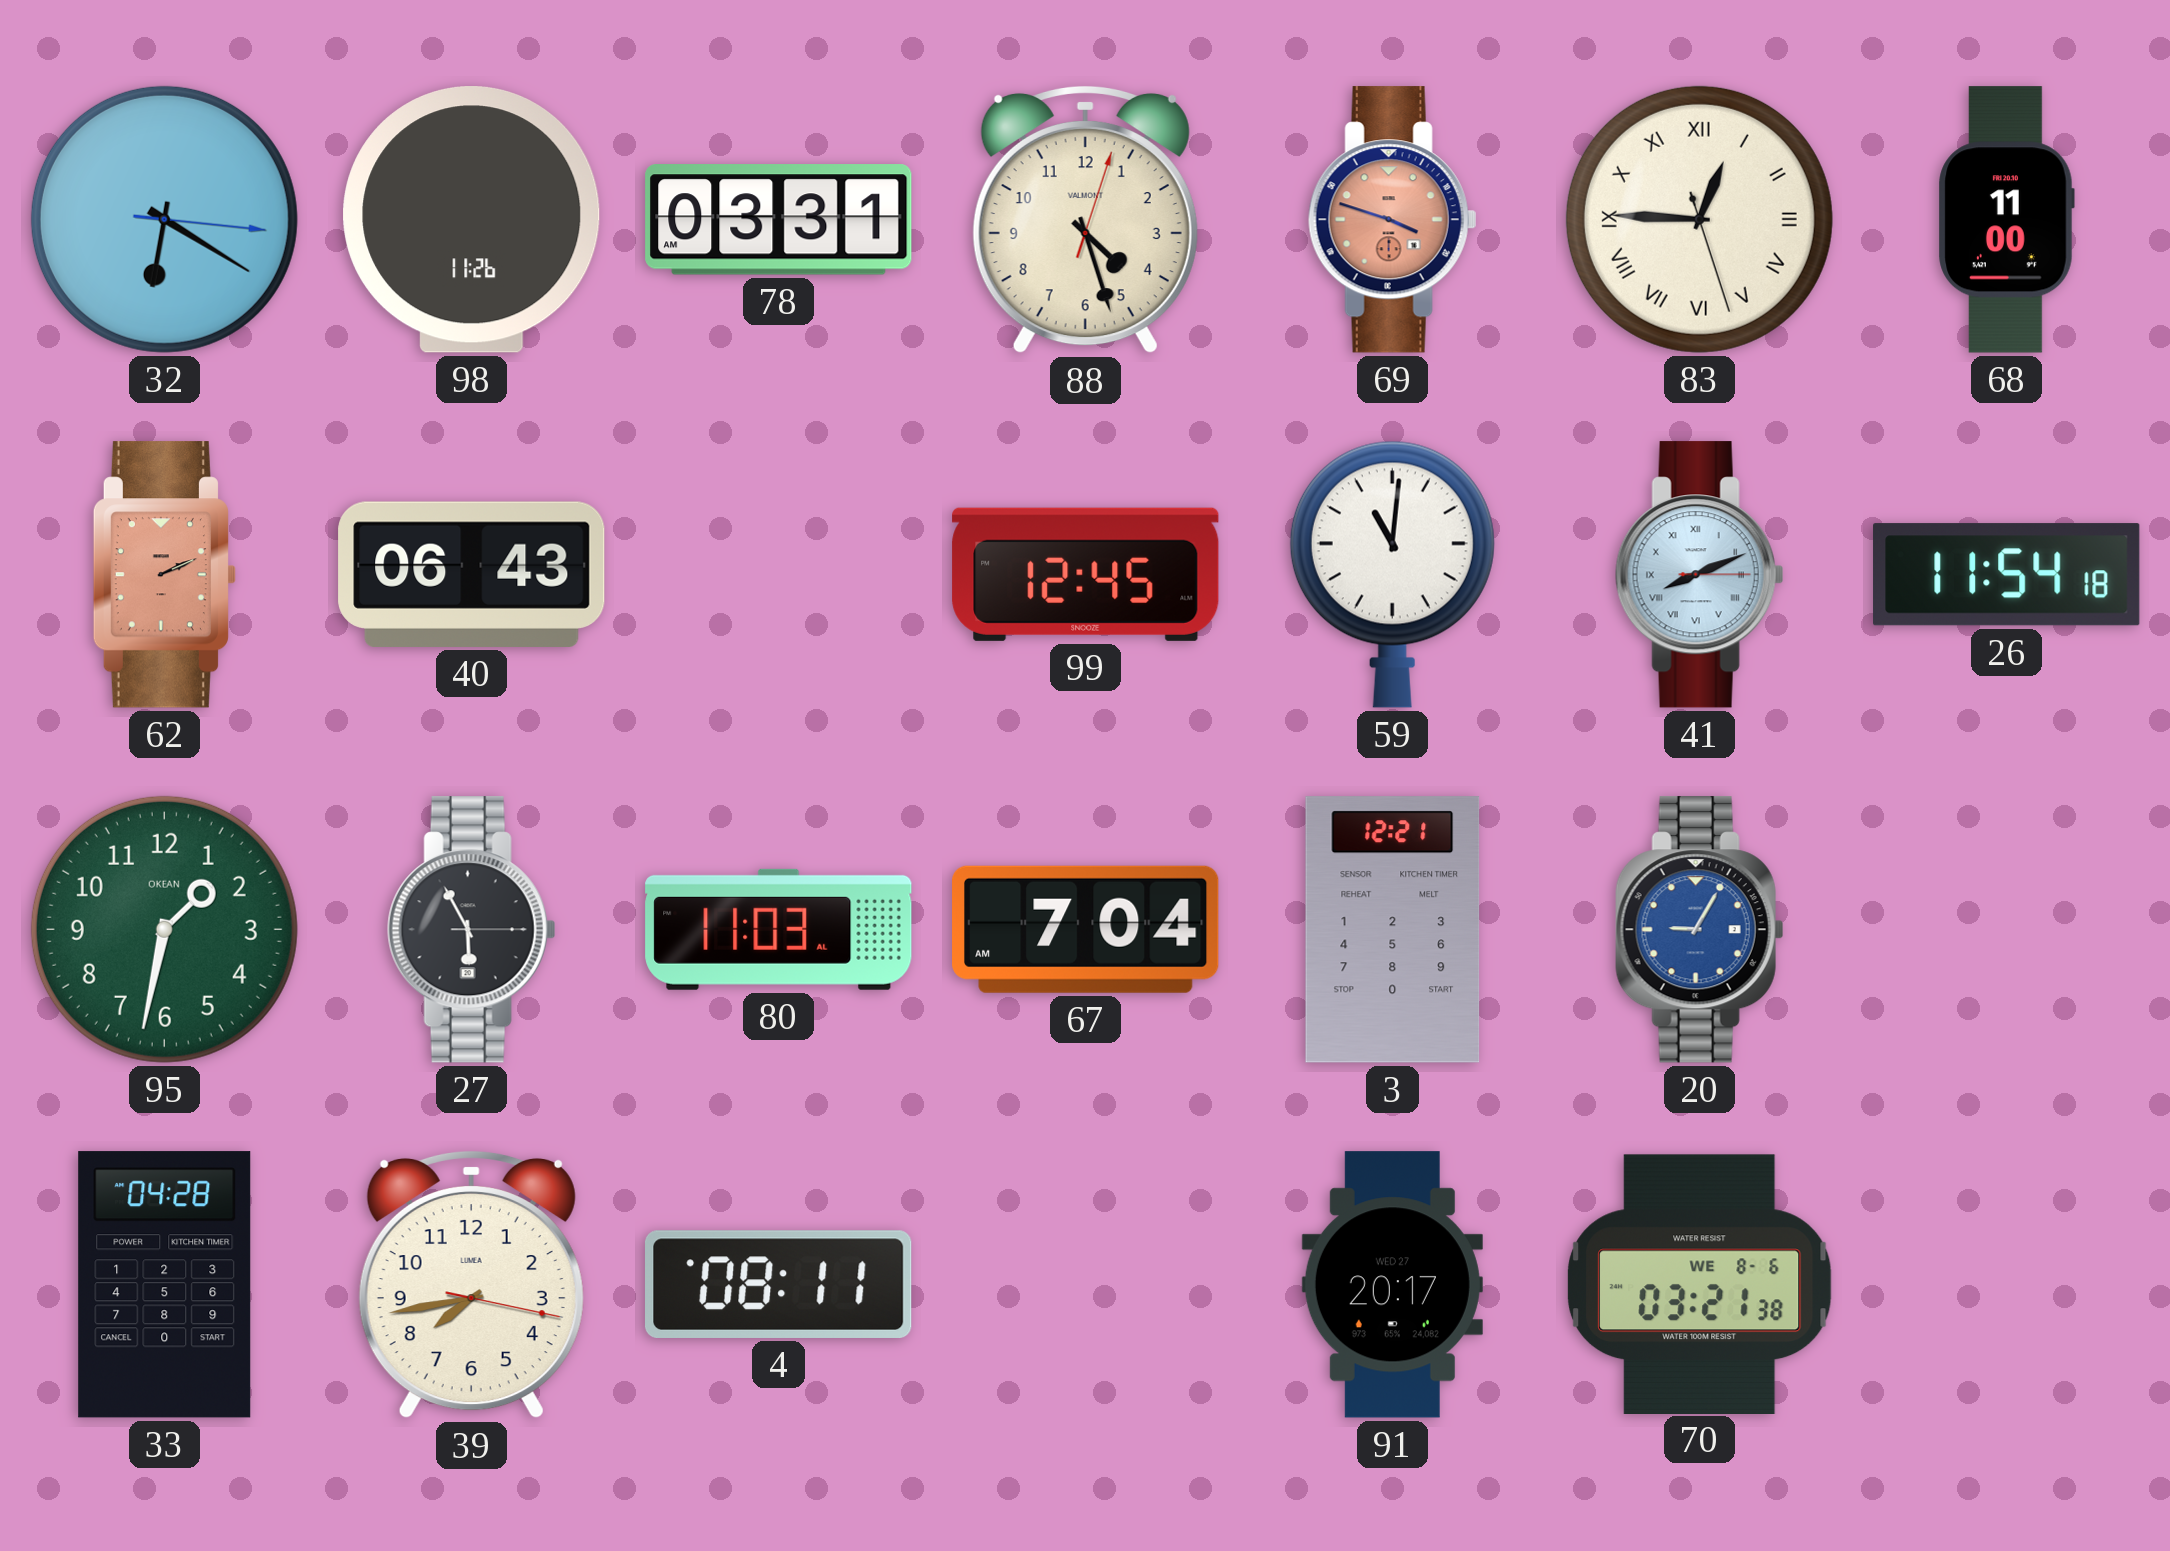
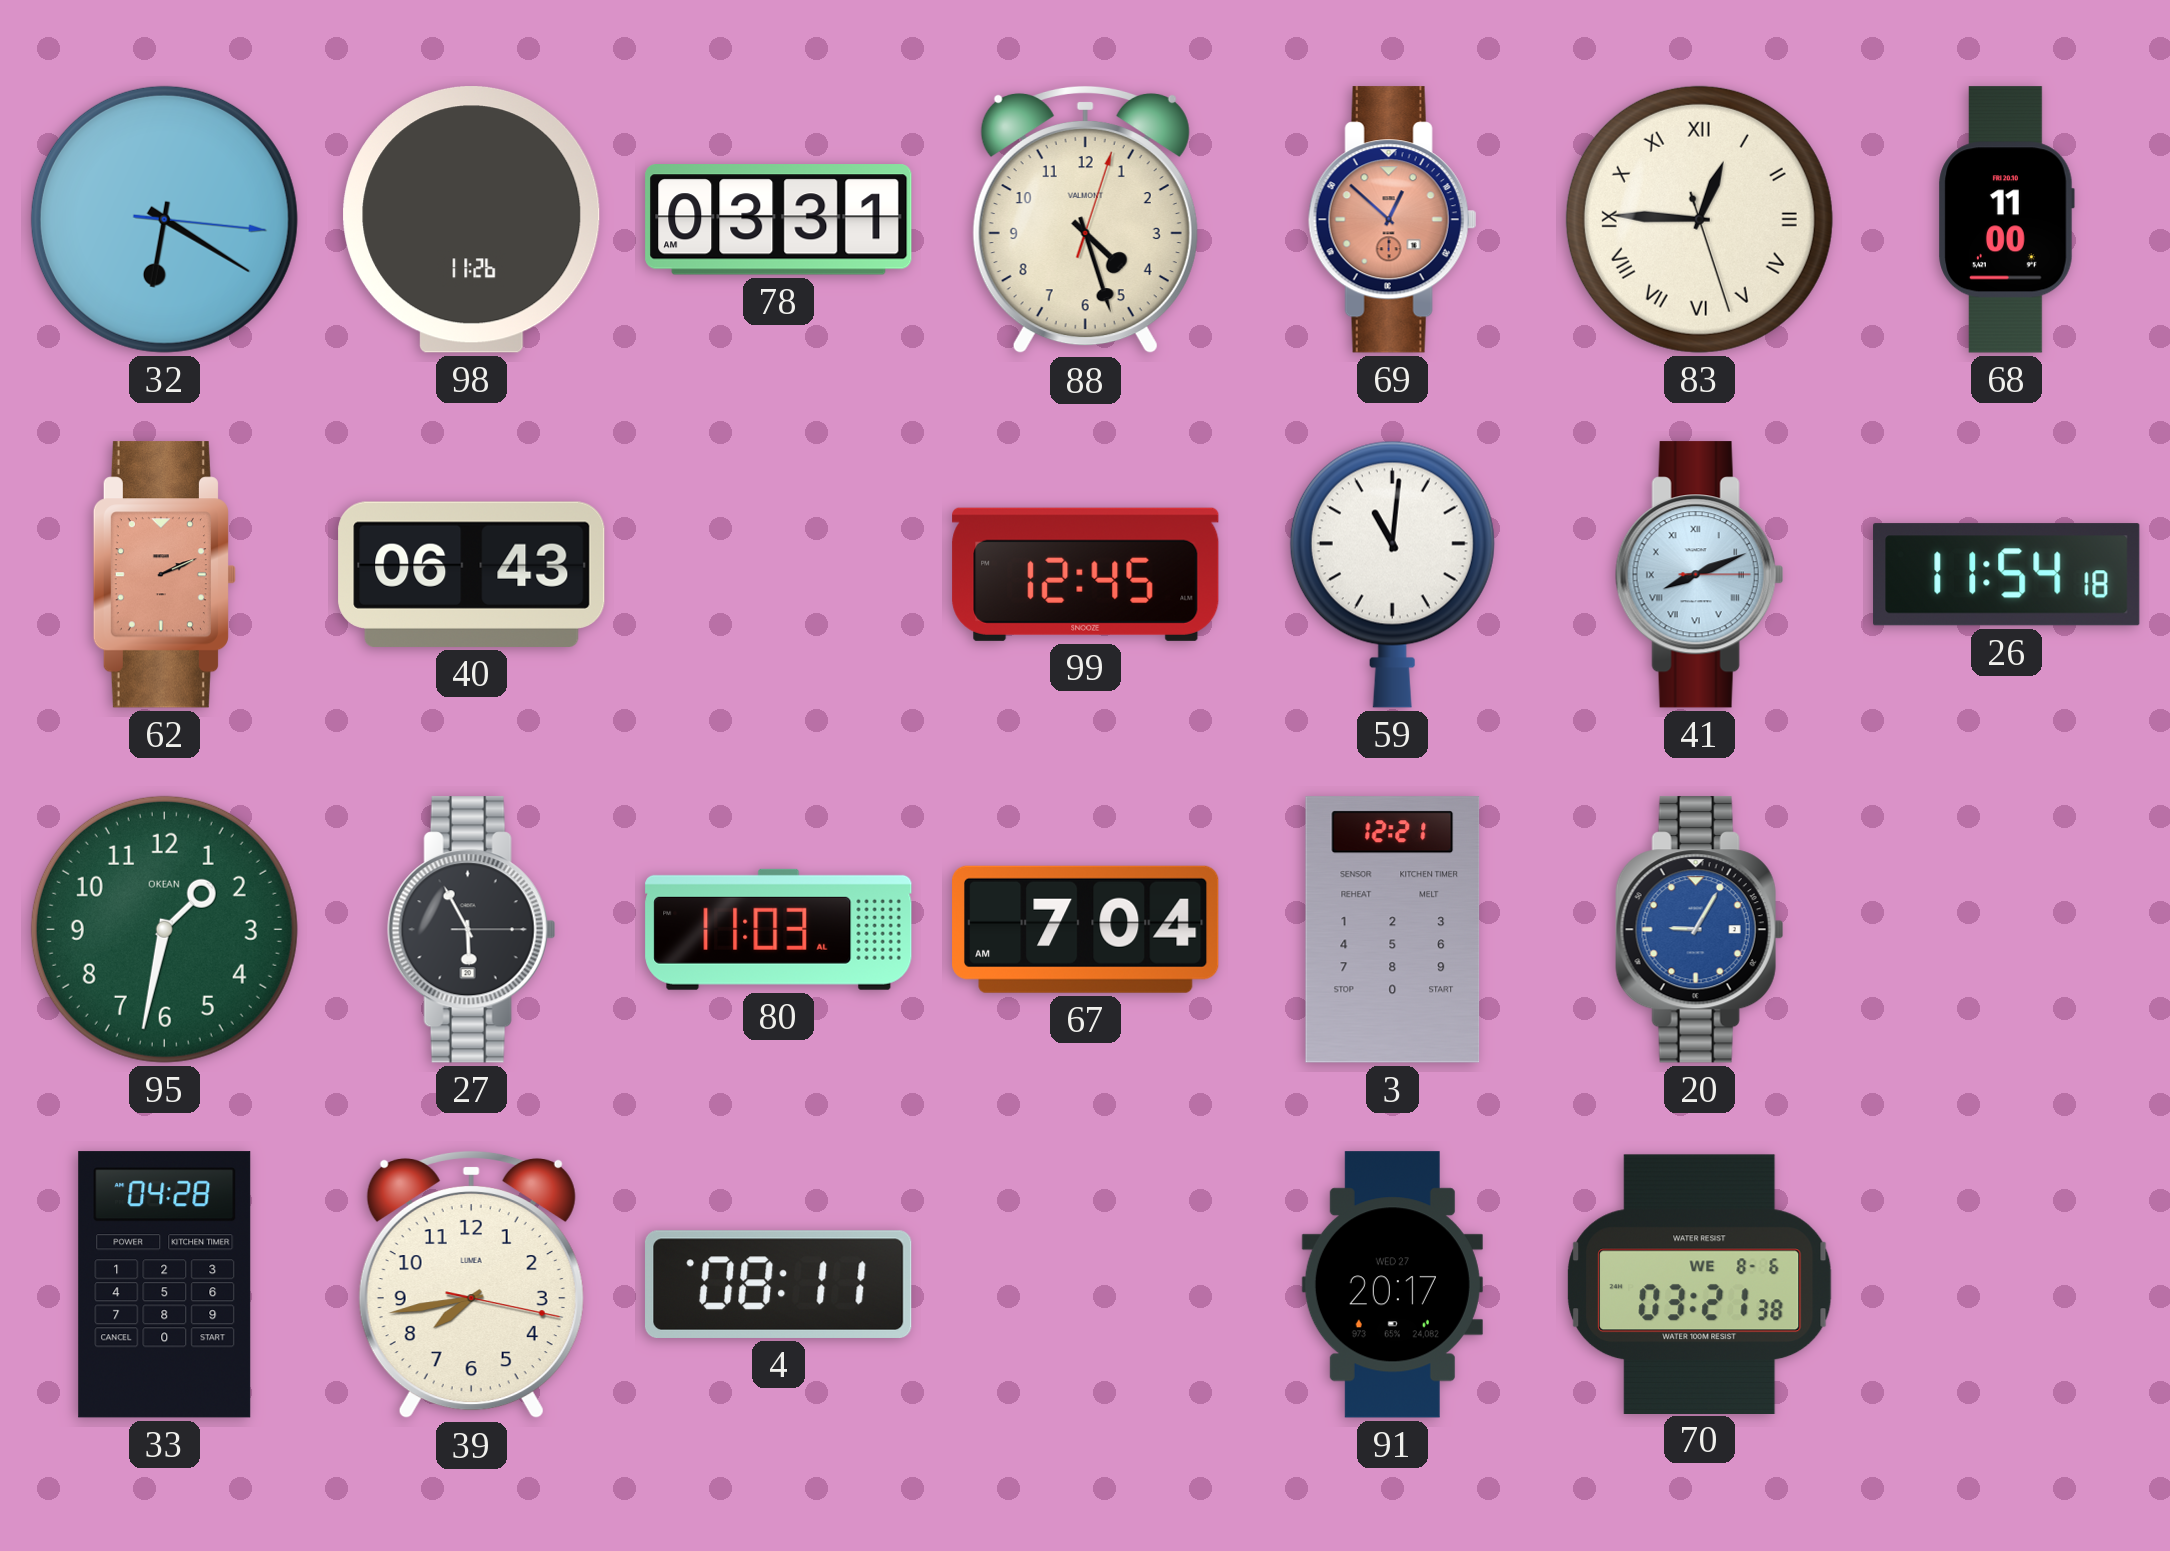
69: 3:48 -> 12:52
